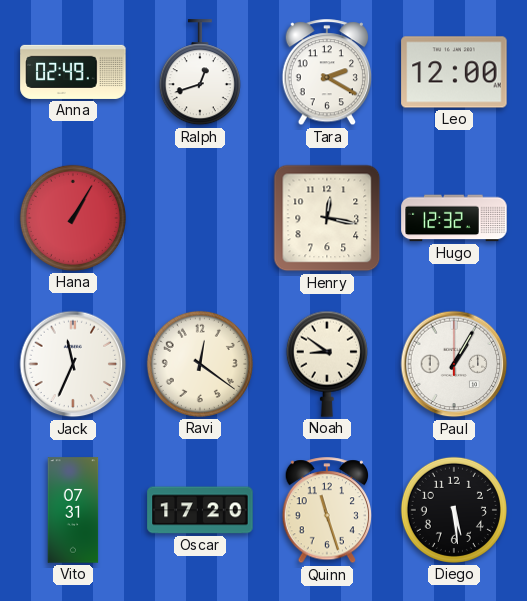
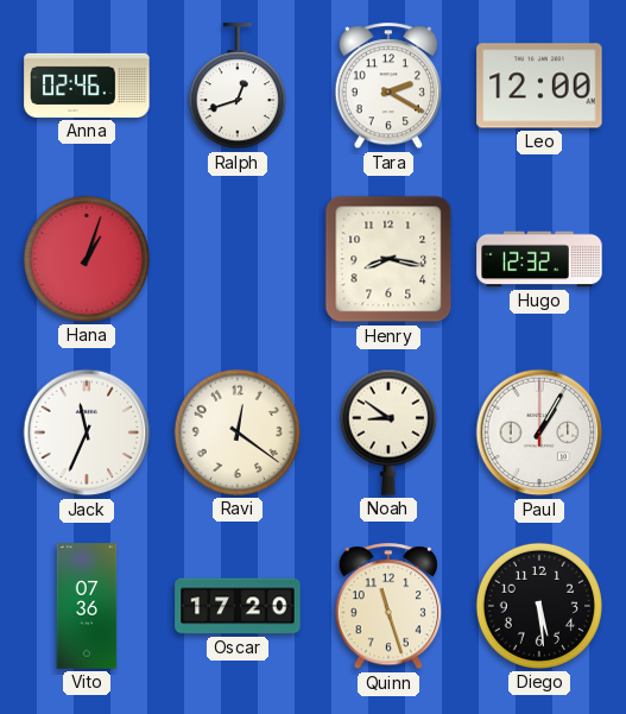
Anna: 02:49 -> 02:46
Hana: 1:05 -> 1:03
Henry: 12:17 -> 8:17
Vito: 07:31 -> 07:36
